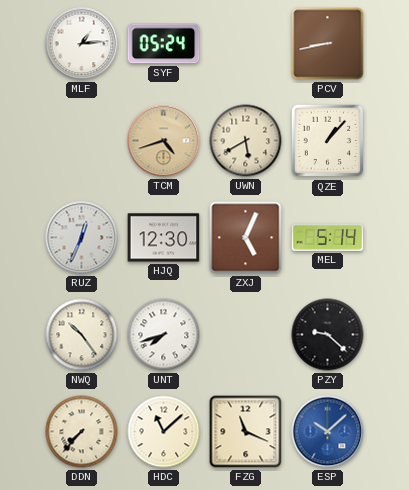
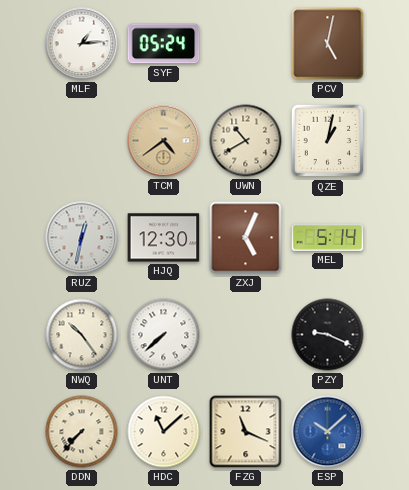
PCV: 8:43 -> 5:02
TCM: 4:42 -> 4:39
UWN: 5:40 -> 10:40
QZE: 1:07 -> 1:02
RUZ: 12:34 -> 12:32
UNT: 7:42 -> 7:38
PZY: 9:22 -> 9:19
